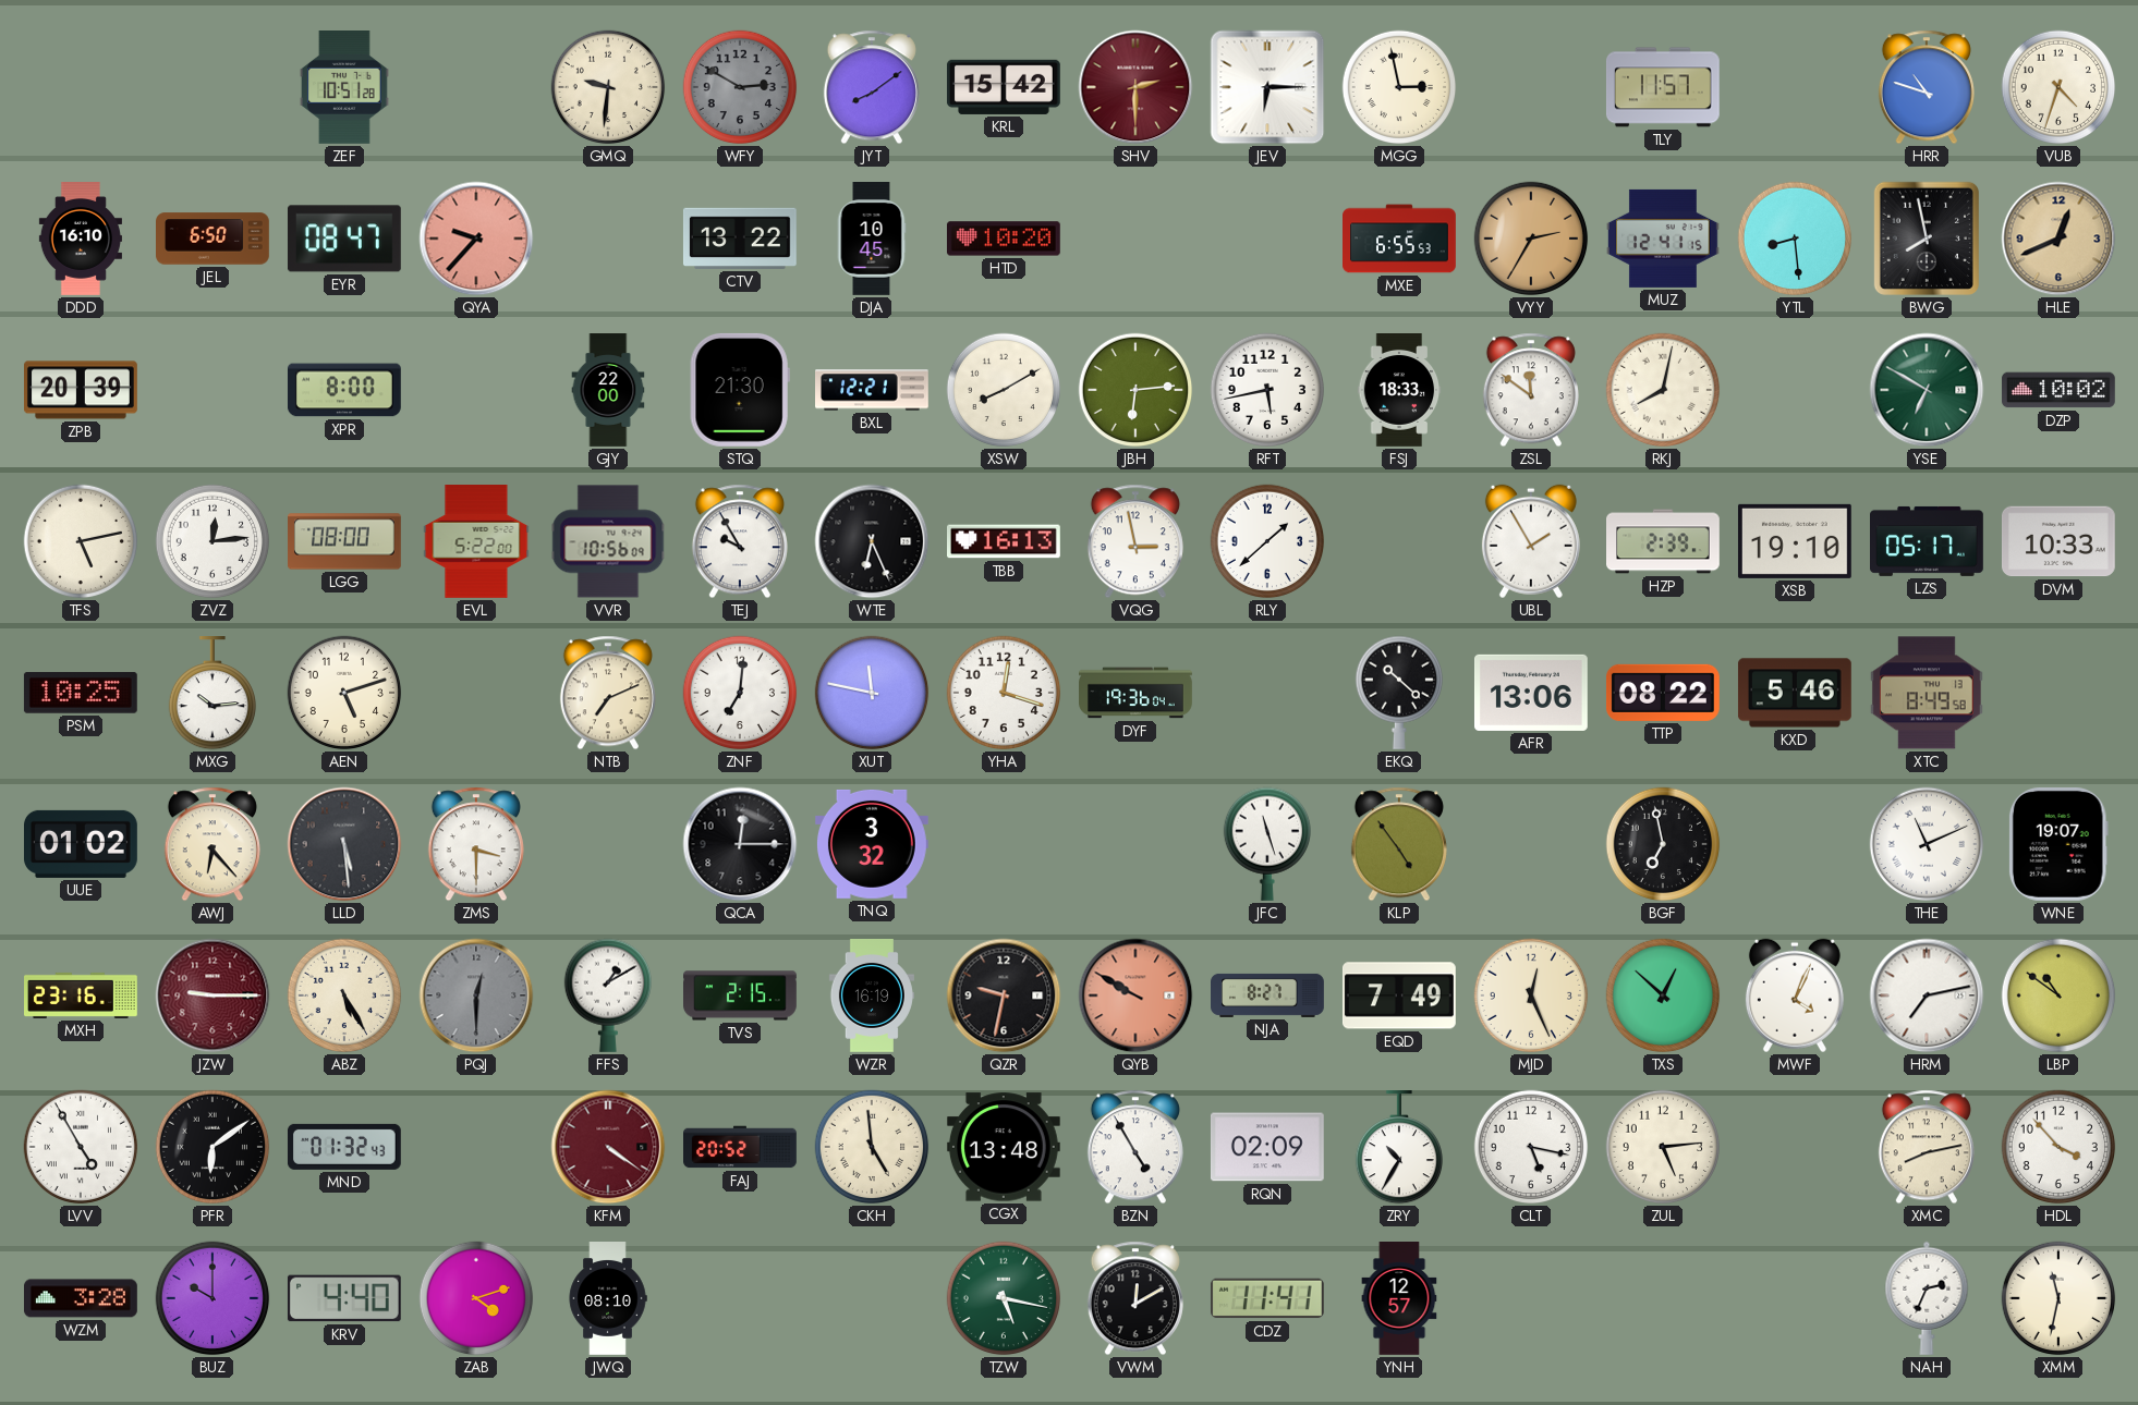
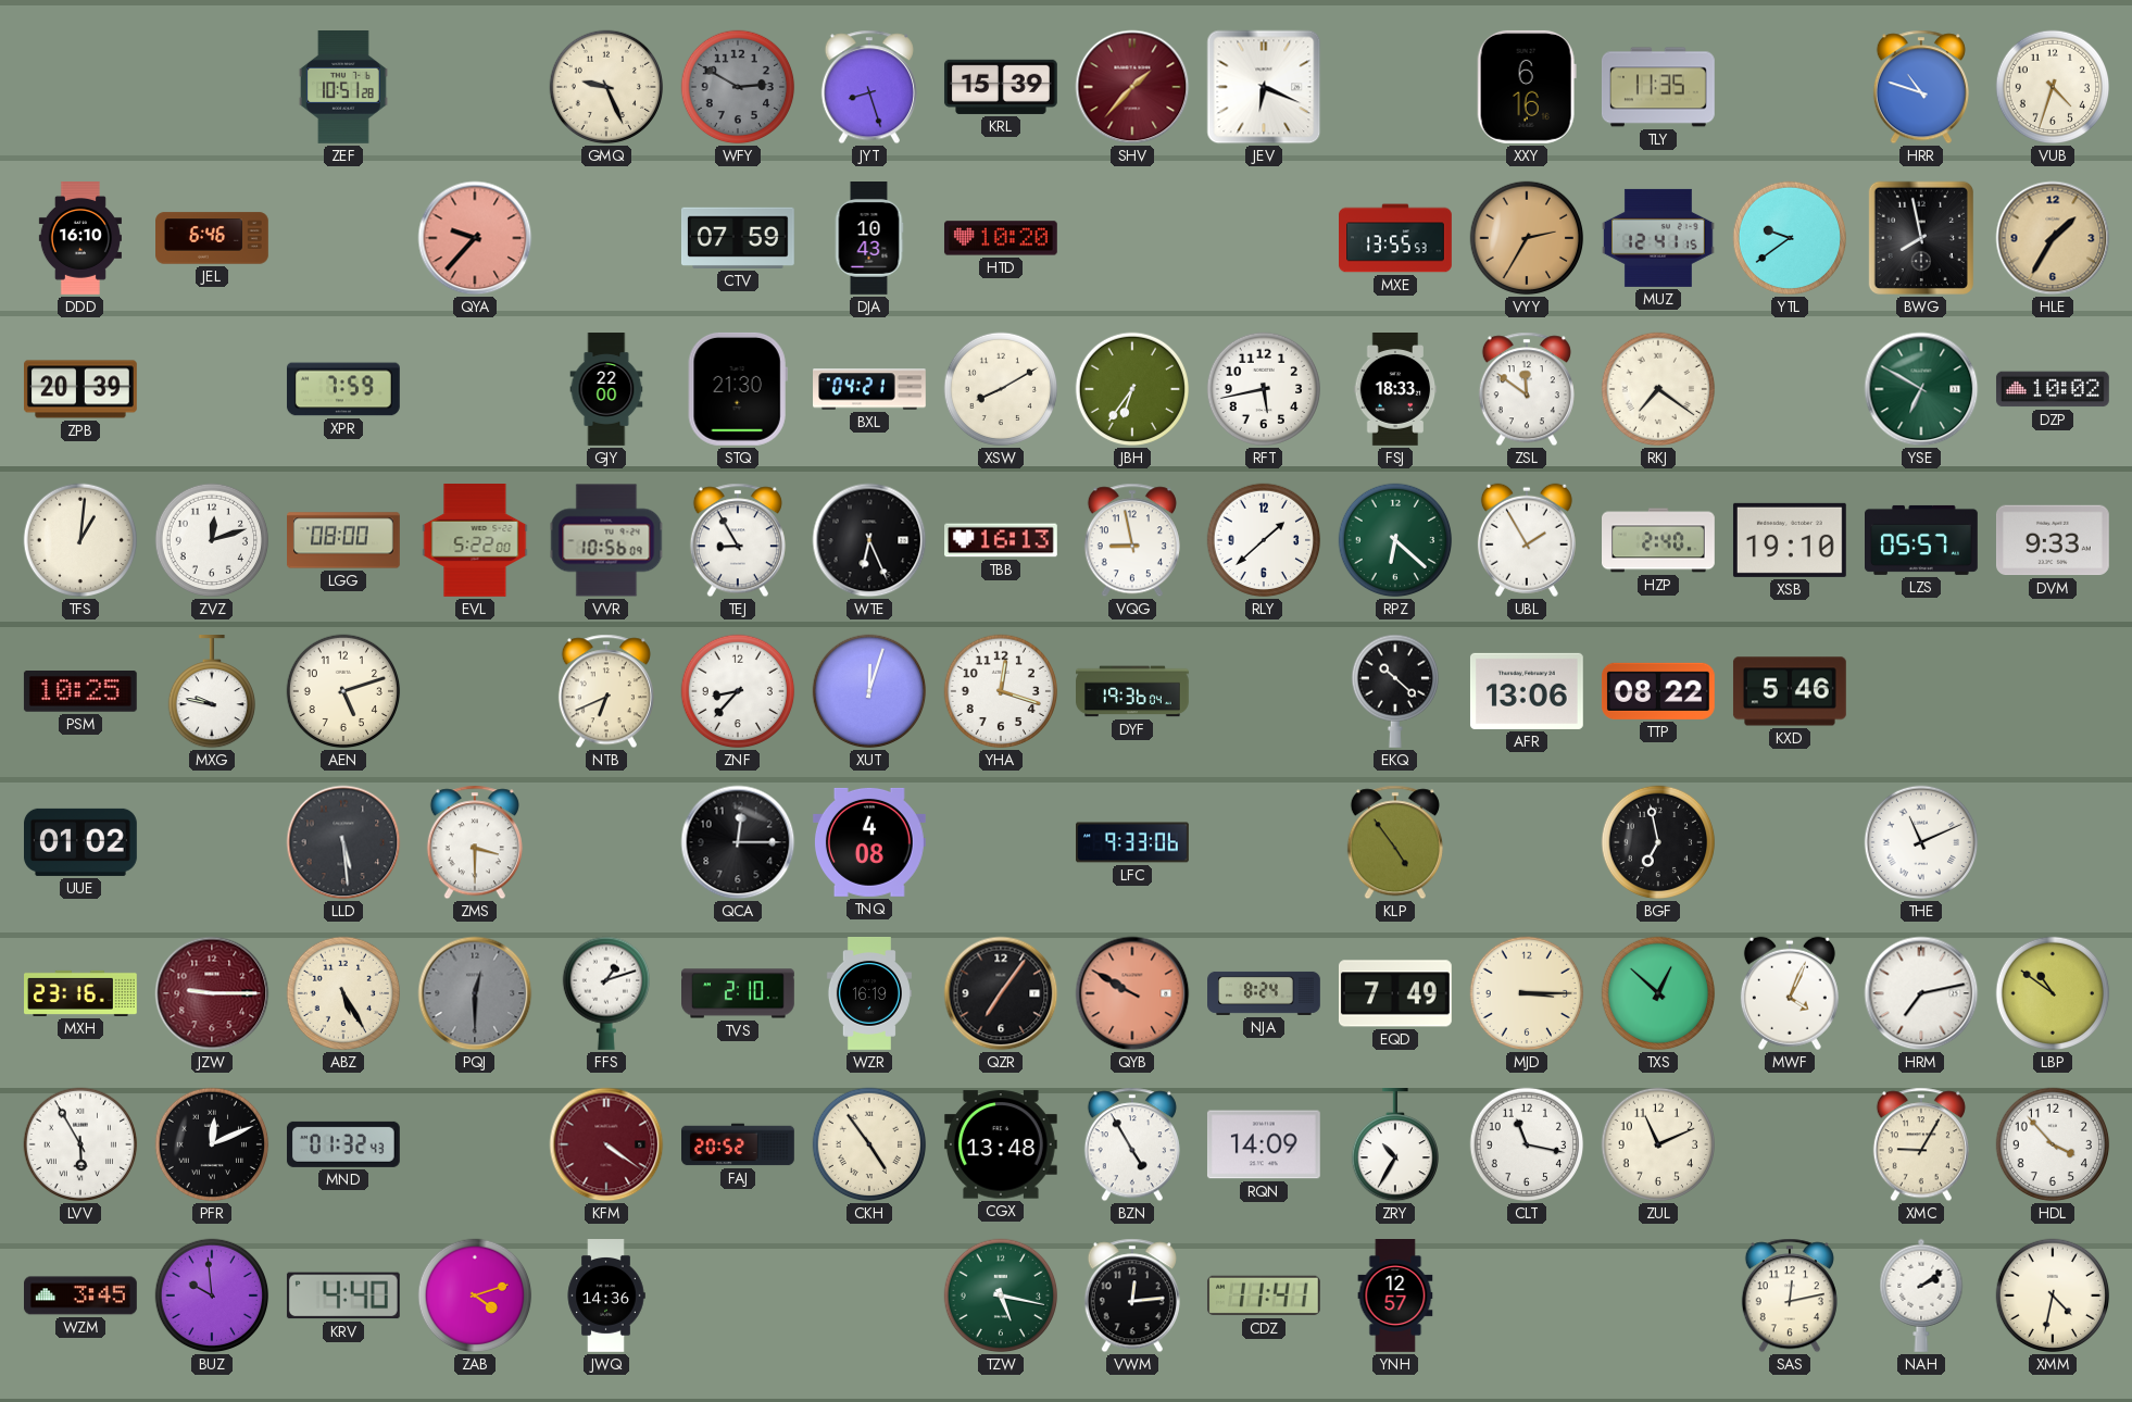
GMQ: 9:31 -> 9:26
JYT: 8:09 -> 8:27
KRL: 15:42 -> 15:39
SHV: 2:30 -> 1:37
JEV: 6:15 -> 6:19
MGG: 2:58 -> none
XXY: none -> 6:16
TLY: 11:57 -> 11:35
JEL: 6:50 -> 6:46
EYR: 08:47 -> none
CTV: 13:22 -> 07:59
DJA: 10:45 -> 10:43
MXE: 6:55 -> 13:55
YTL: 8:29 -> 9:39
HLE: 12:41 -> 1:35
XPR: 8:00 -> 7:59
BXL: 12:21 -> 04:21
JBH: 6:14 -> 6:36
RKJ: 8:02 -> 7:21
TFS: 5:13 -> 1:01
ZVZ: 12:14 -> 12:12
TEJ: 9:55 -> 8:55
VQG: 2:58 -> 8:58
RPZ: none -> 6:22
HZP: 2:39 -> 2:40
LZS: 05:17 -> 05:57
DVM: 10:33 -> 9:33
MXG: 10:14 -> 9:47
NTB: 7:11 -> 6:41
ZNF: 7:01 -> 8:37
XUT: 11:47 -> 12:03
XTC: 8:49 -> none
AWJ: 6:23 -> none
TNQ: 3:32 -> 4:08
LFC: none -> 9:33
JFC: 11:27 -> none
WNE: 19:07 -> none
FFS: 1:10 -> 1:12
TVS: 2:15 -> 2:10
QZR: 9:32 -> 7:06
NJA: 8:27 -> 8:24
MJD: 12:26 -> 3:15
LVV: 4:55 -> 5:55
PFR: 6:09 -> 12:11
CKH: 4:59 -> 4:54
RQN: 02:09 -> 14:09
CLT: 5:17 -> 11:17
ZUL: 5:14 -> 11:11
XMC: 8:13 -> 9:05
WZM: 3:28 -> 3:45
BUZ: 10:00 -> 9:59
JWQ: 08:10 -> 14:36
VWM: 12:10 -> 12:14
SAS: none -> 12:13
NAH: 2:34 -> 2:09
XMM: 11:32 -> 4:32
